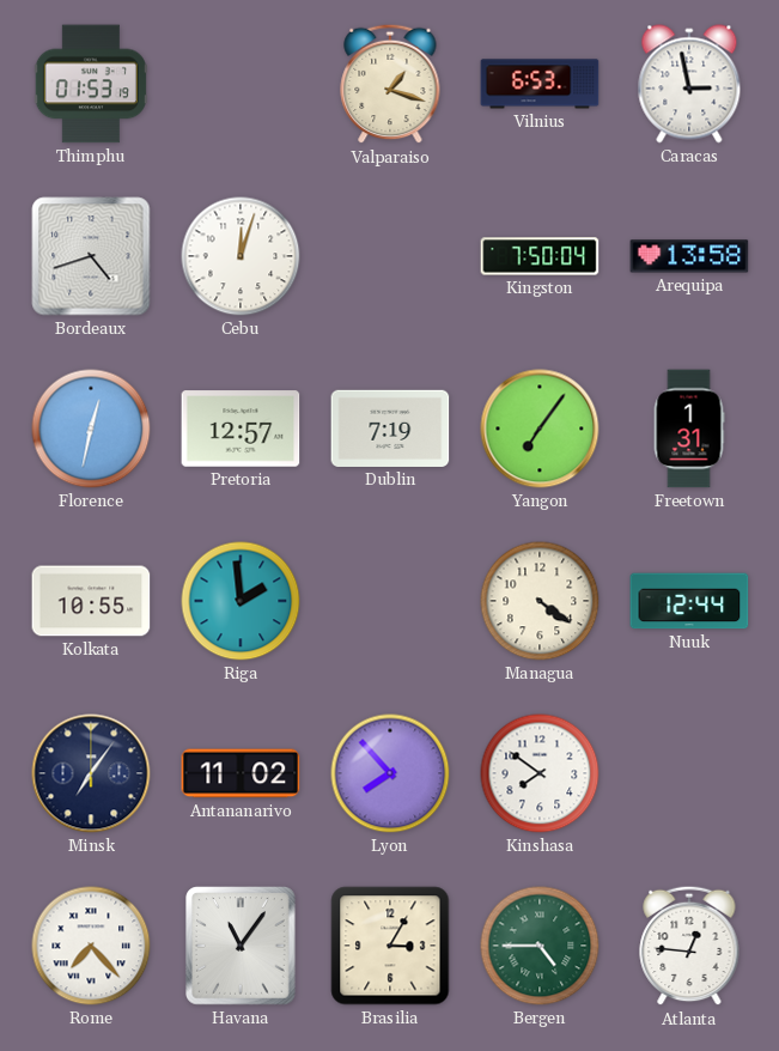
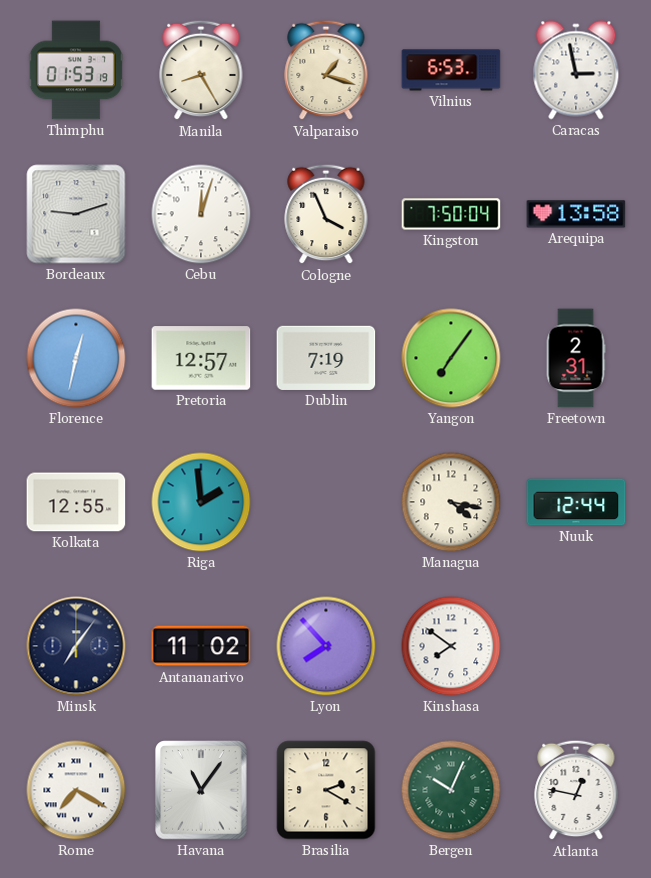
Manila: none -> 8:25
Bordeaux: 4:42 -> 9:12
Cologne: none -> 3:56
Freetown: 1:31 -> 2:31
Kolkata: 10:55 -> 12:55
Managua: 4:21 -> 4:17
Rome: 7:23 -> 7:20
Brasilia: 3:05 -> 2:20
Bergen: 4:45 -> 10:04
Atlanta: 12:46 -> 12:47
